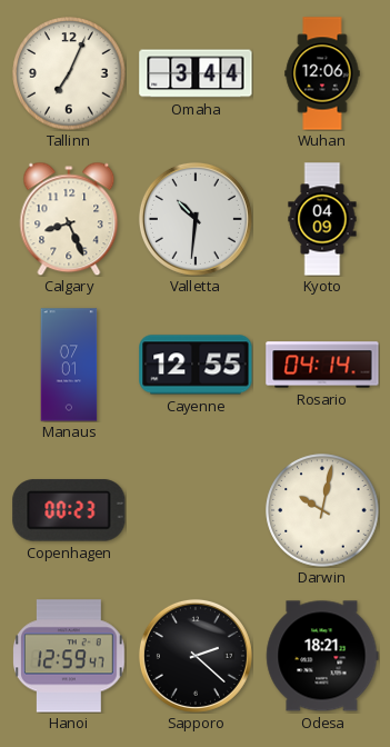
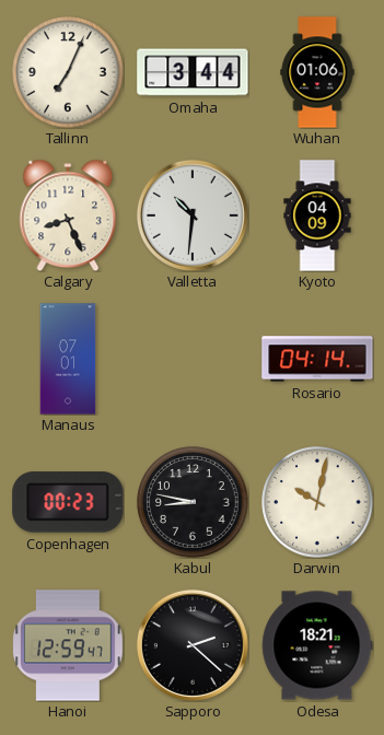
Wuhan: 12:06 -> 01:06
Cayenne: 12:55 -> none
Kabul: none -> 8:47
